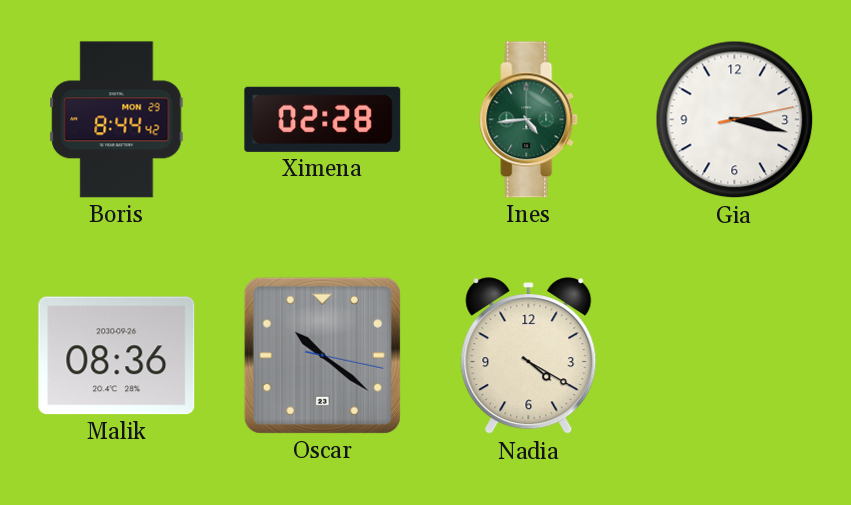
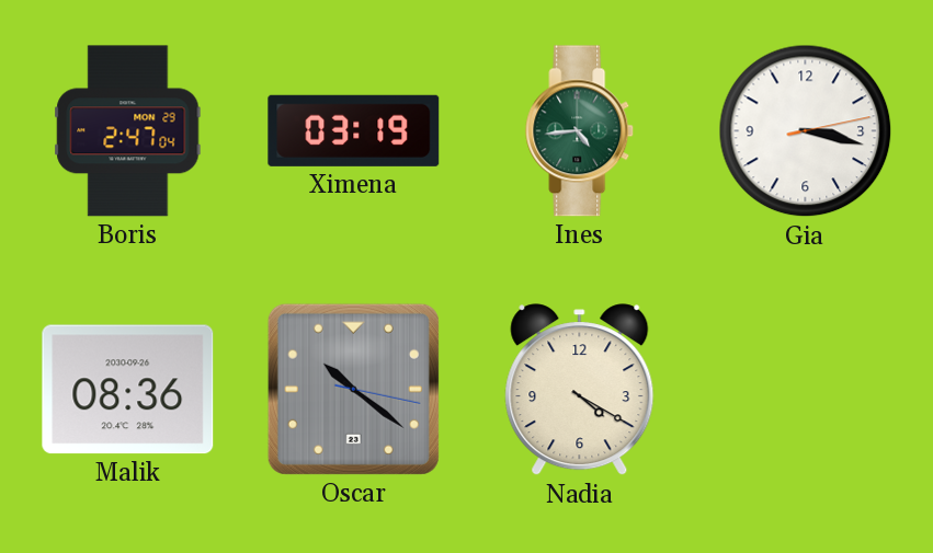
Boris: 8:44 -> 2:47
Ximena: 02:28 -> 03:19
